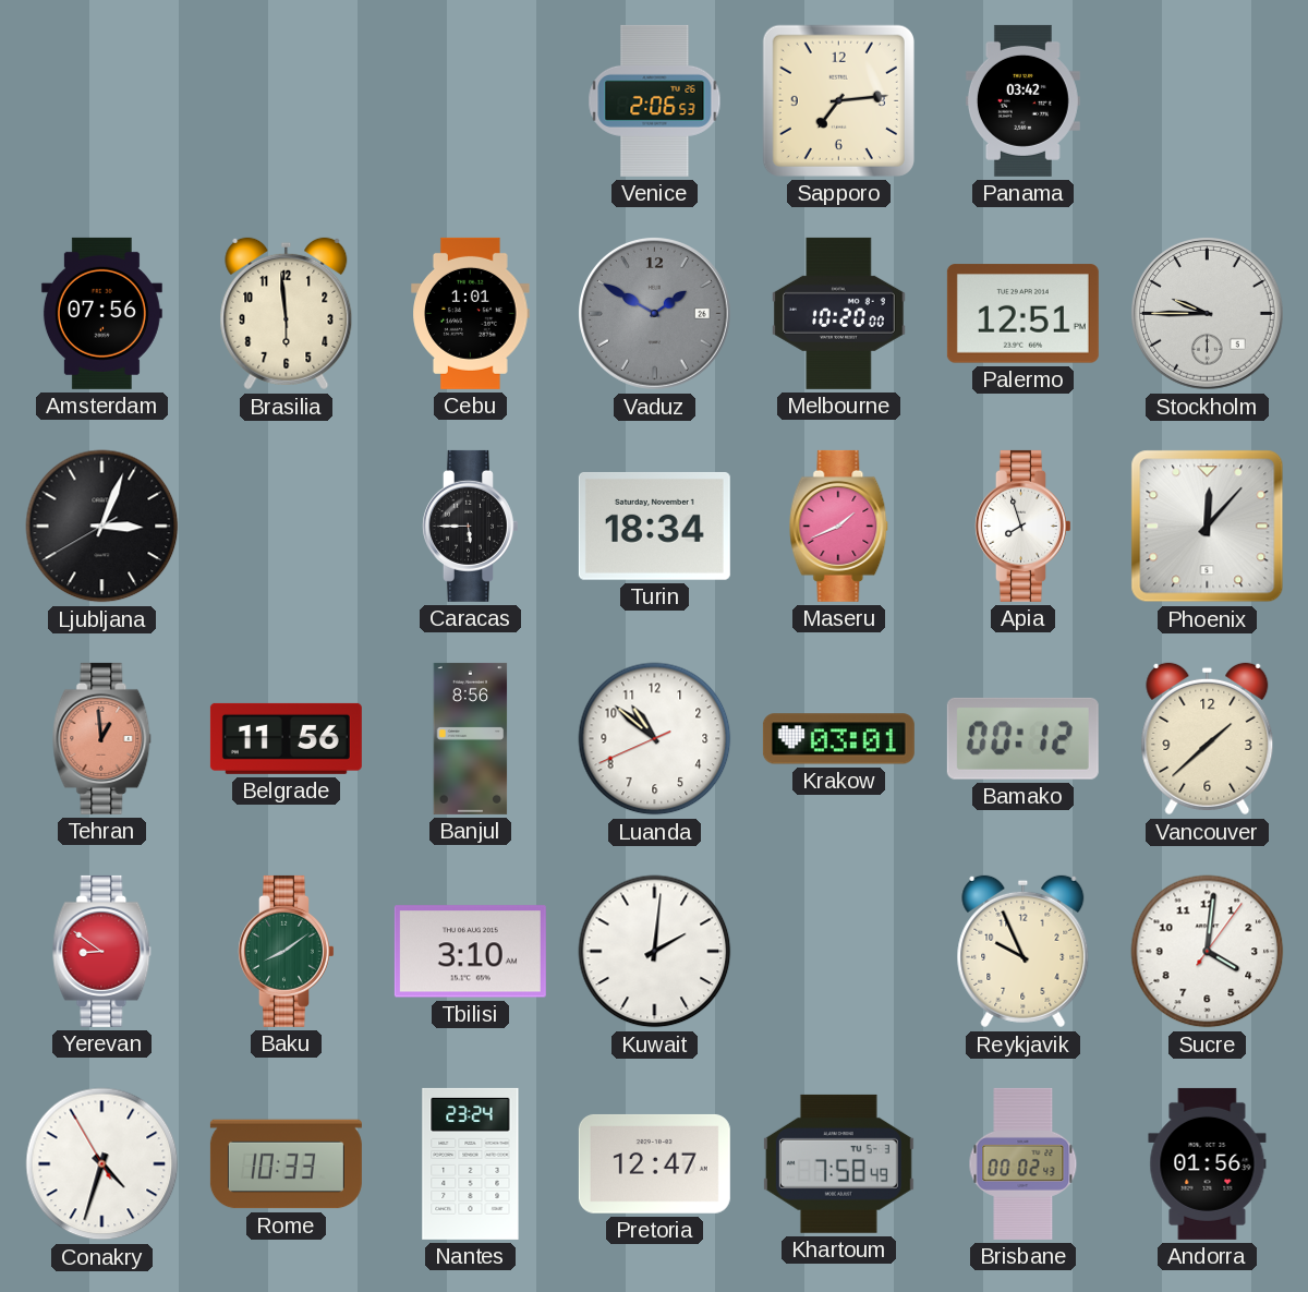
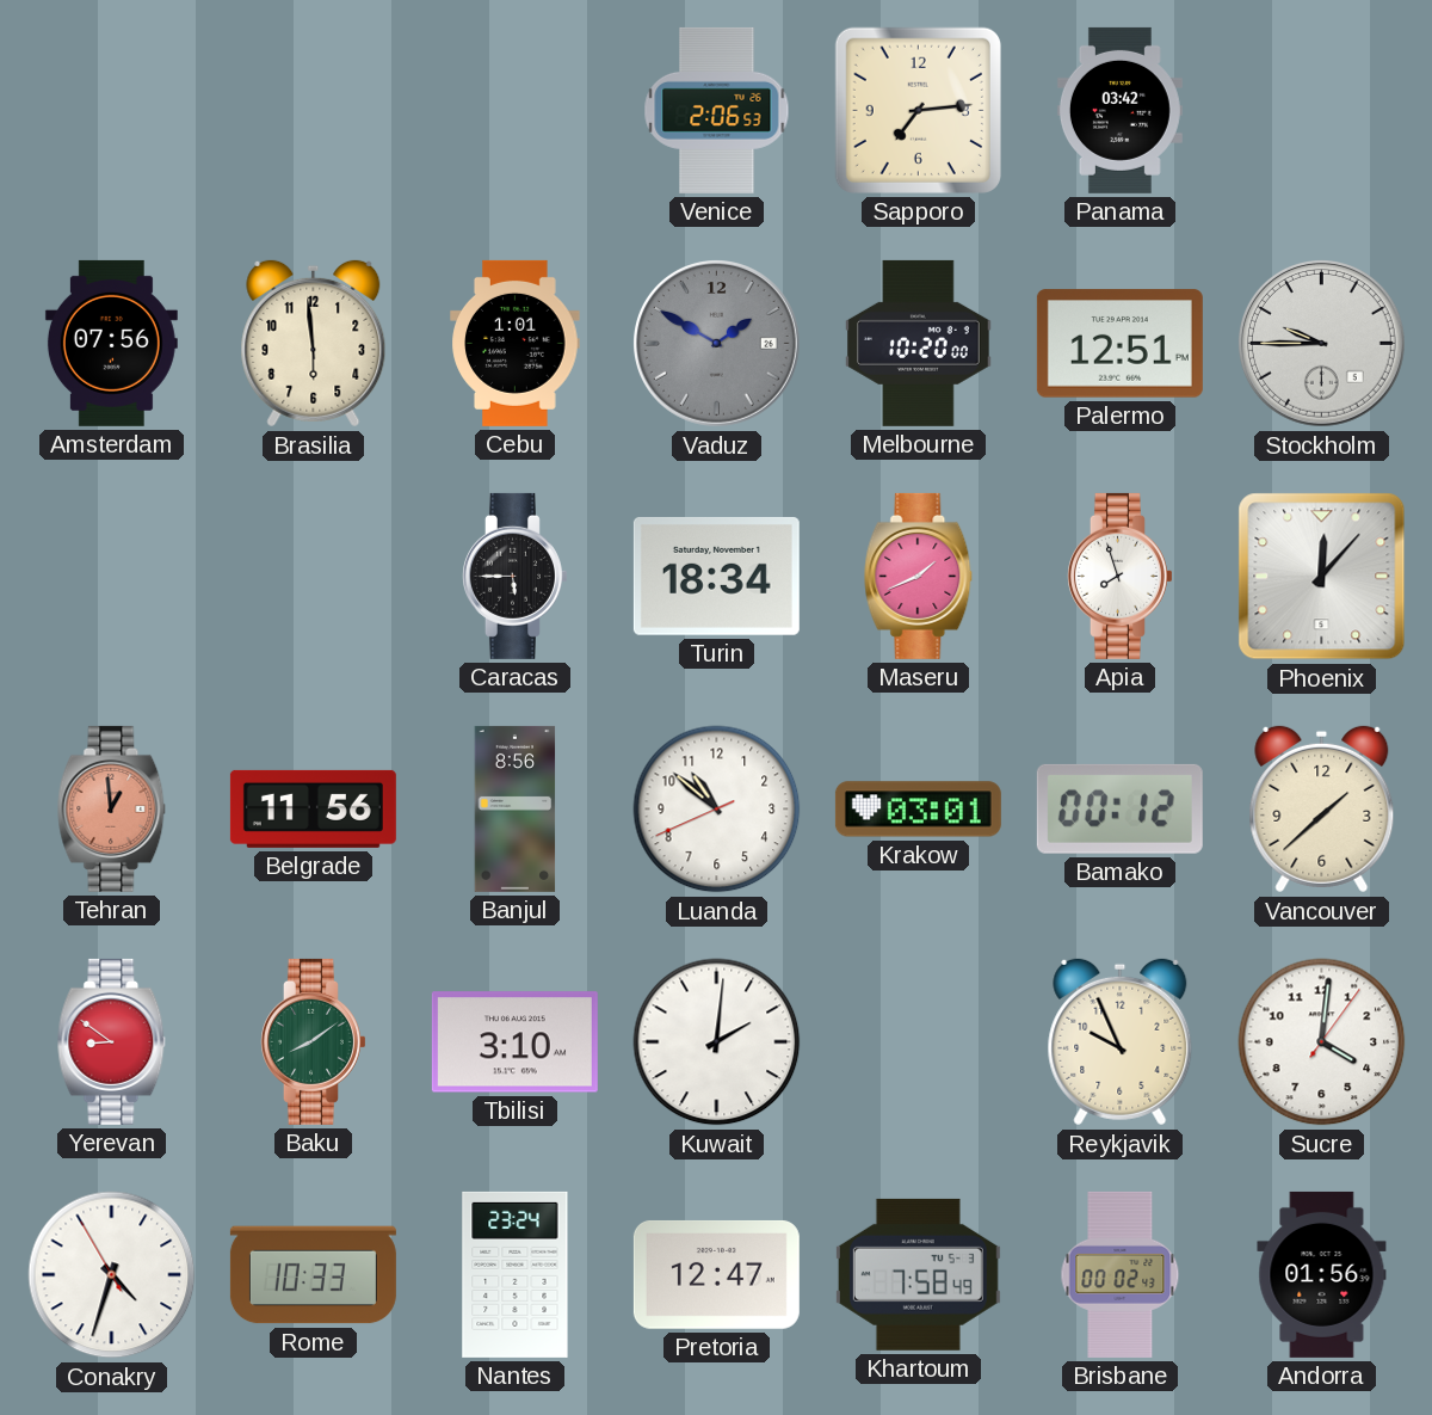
Ljubljana: 3:03 -> none
